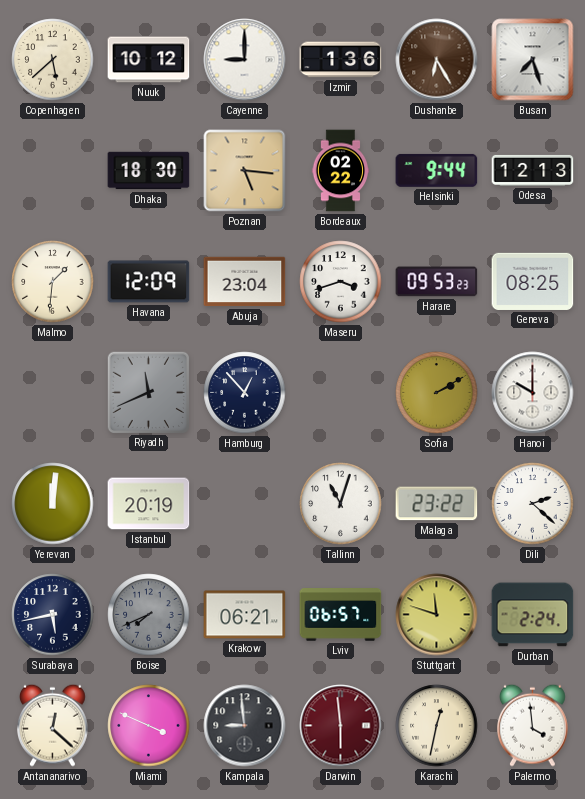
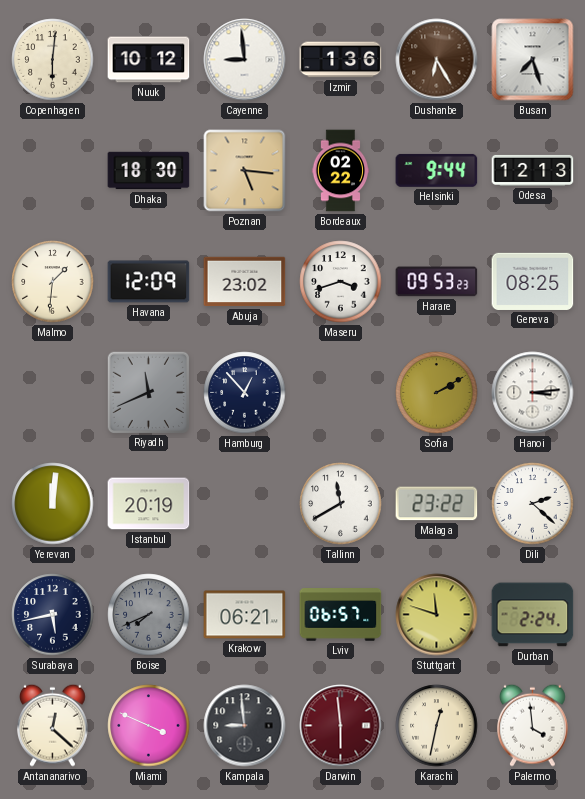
Copenhagen: 5:38 -> 6:01
Cayenne: 9:00 -> 8:59
Abuja: 23:04 -> 23:02
Hanoi: 10:00 -> 3:14
Tallinn: 11:03 -> 11:40
